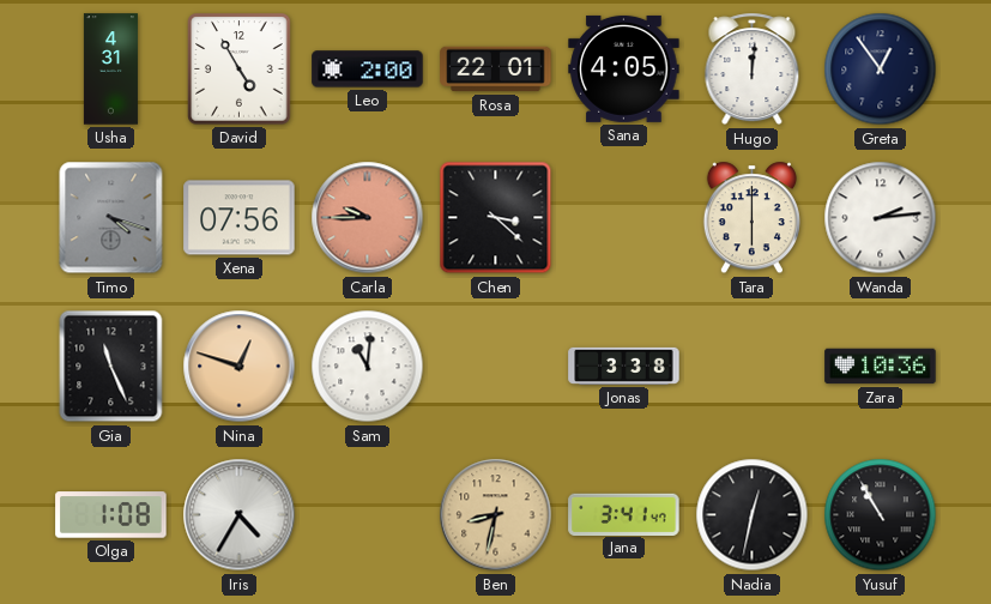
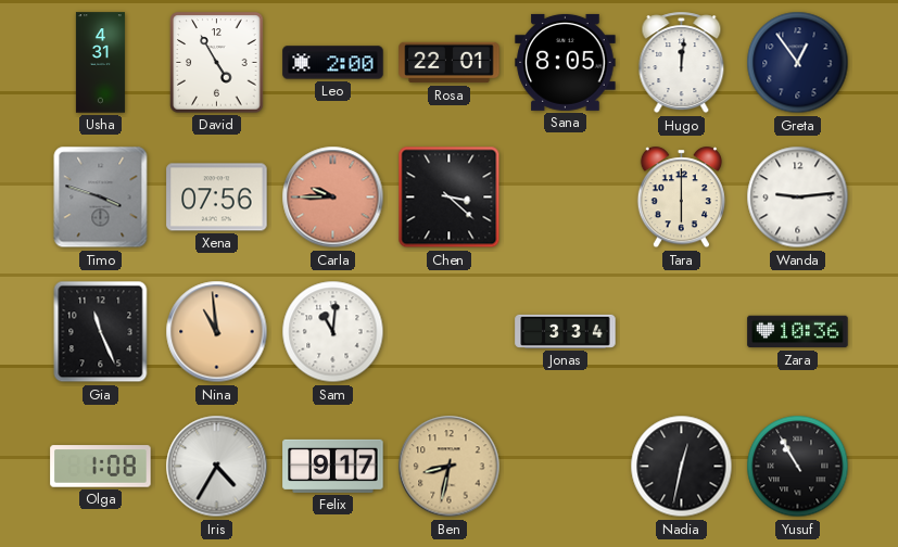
Sana: 4:05 -> 8:05
Timo: 4:18 -> 3:48
Wanda: 2:14 -> 9:14
Nina: 12:48 -> 10:59
Jonas: 3:38 -> 3:34
Felix: none -> 9:17
Jana: 3:41 -> none
